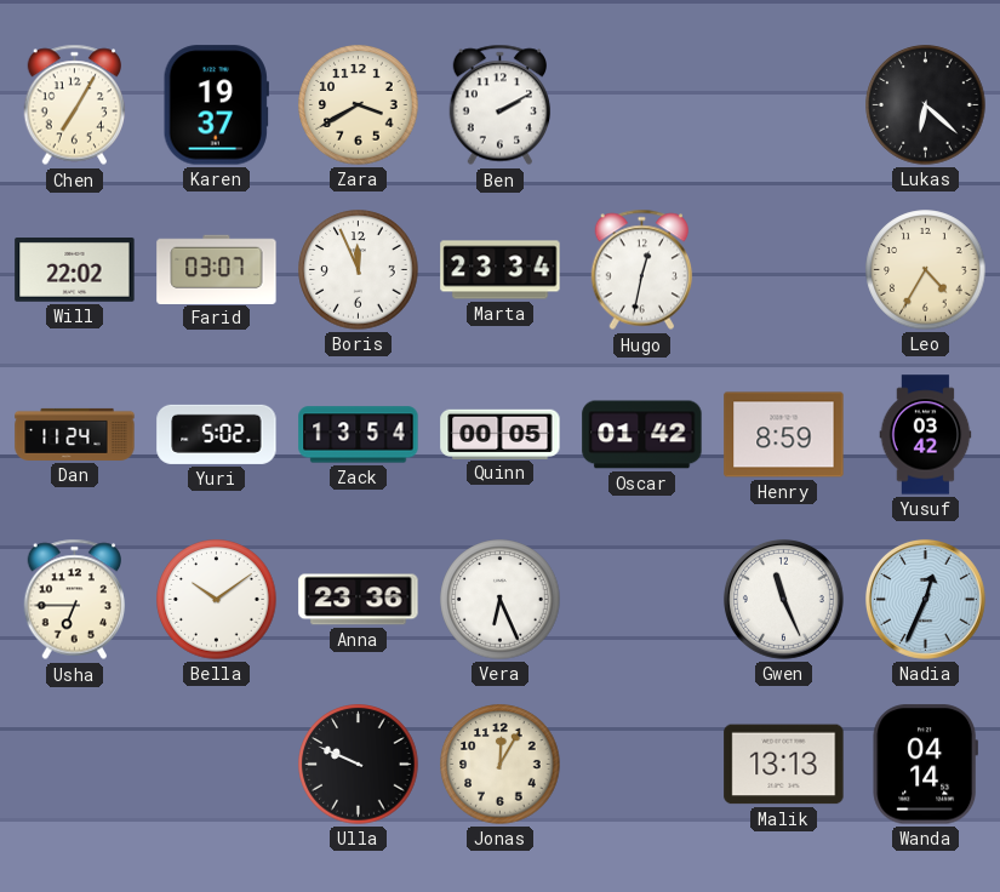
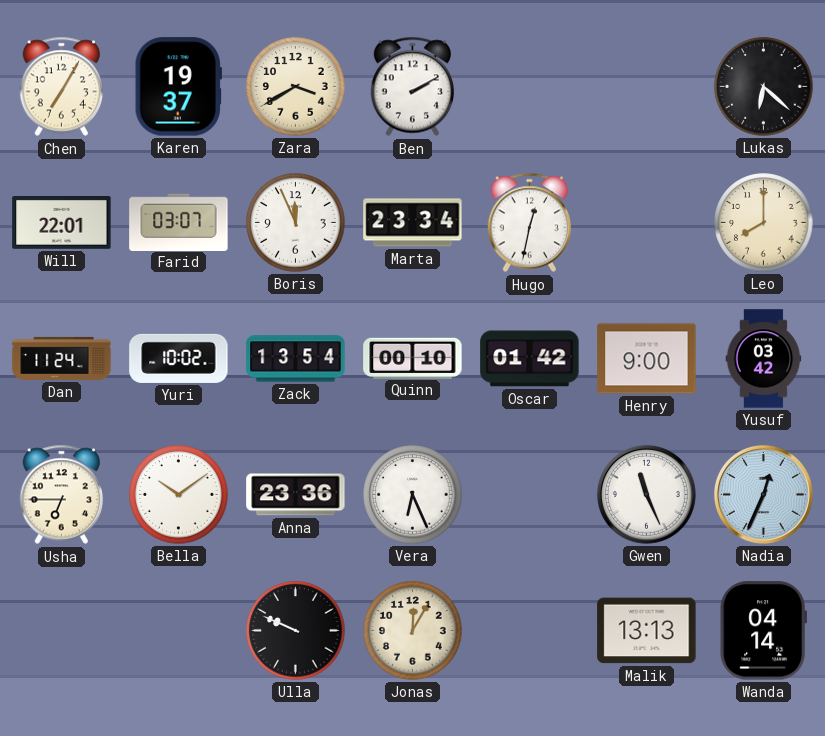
Will: 22:02 -> 22:01
Leo: 4:35 -> 8:00
Yuri: 5:02 -> 10:02
Quinn: 00:05 -> 00:10
Henry: 8:59 -> 9:00
